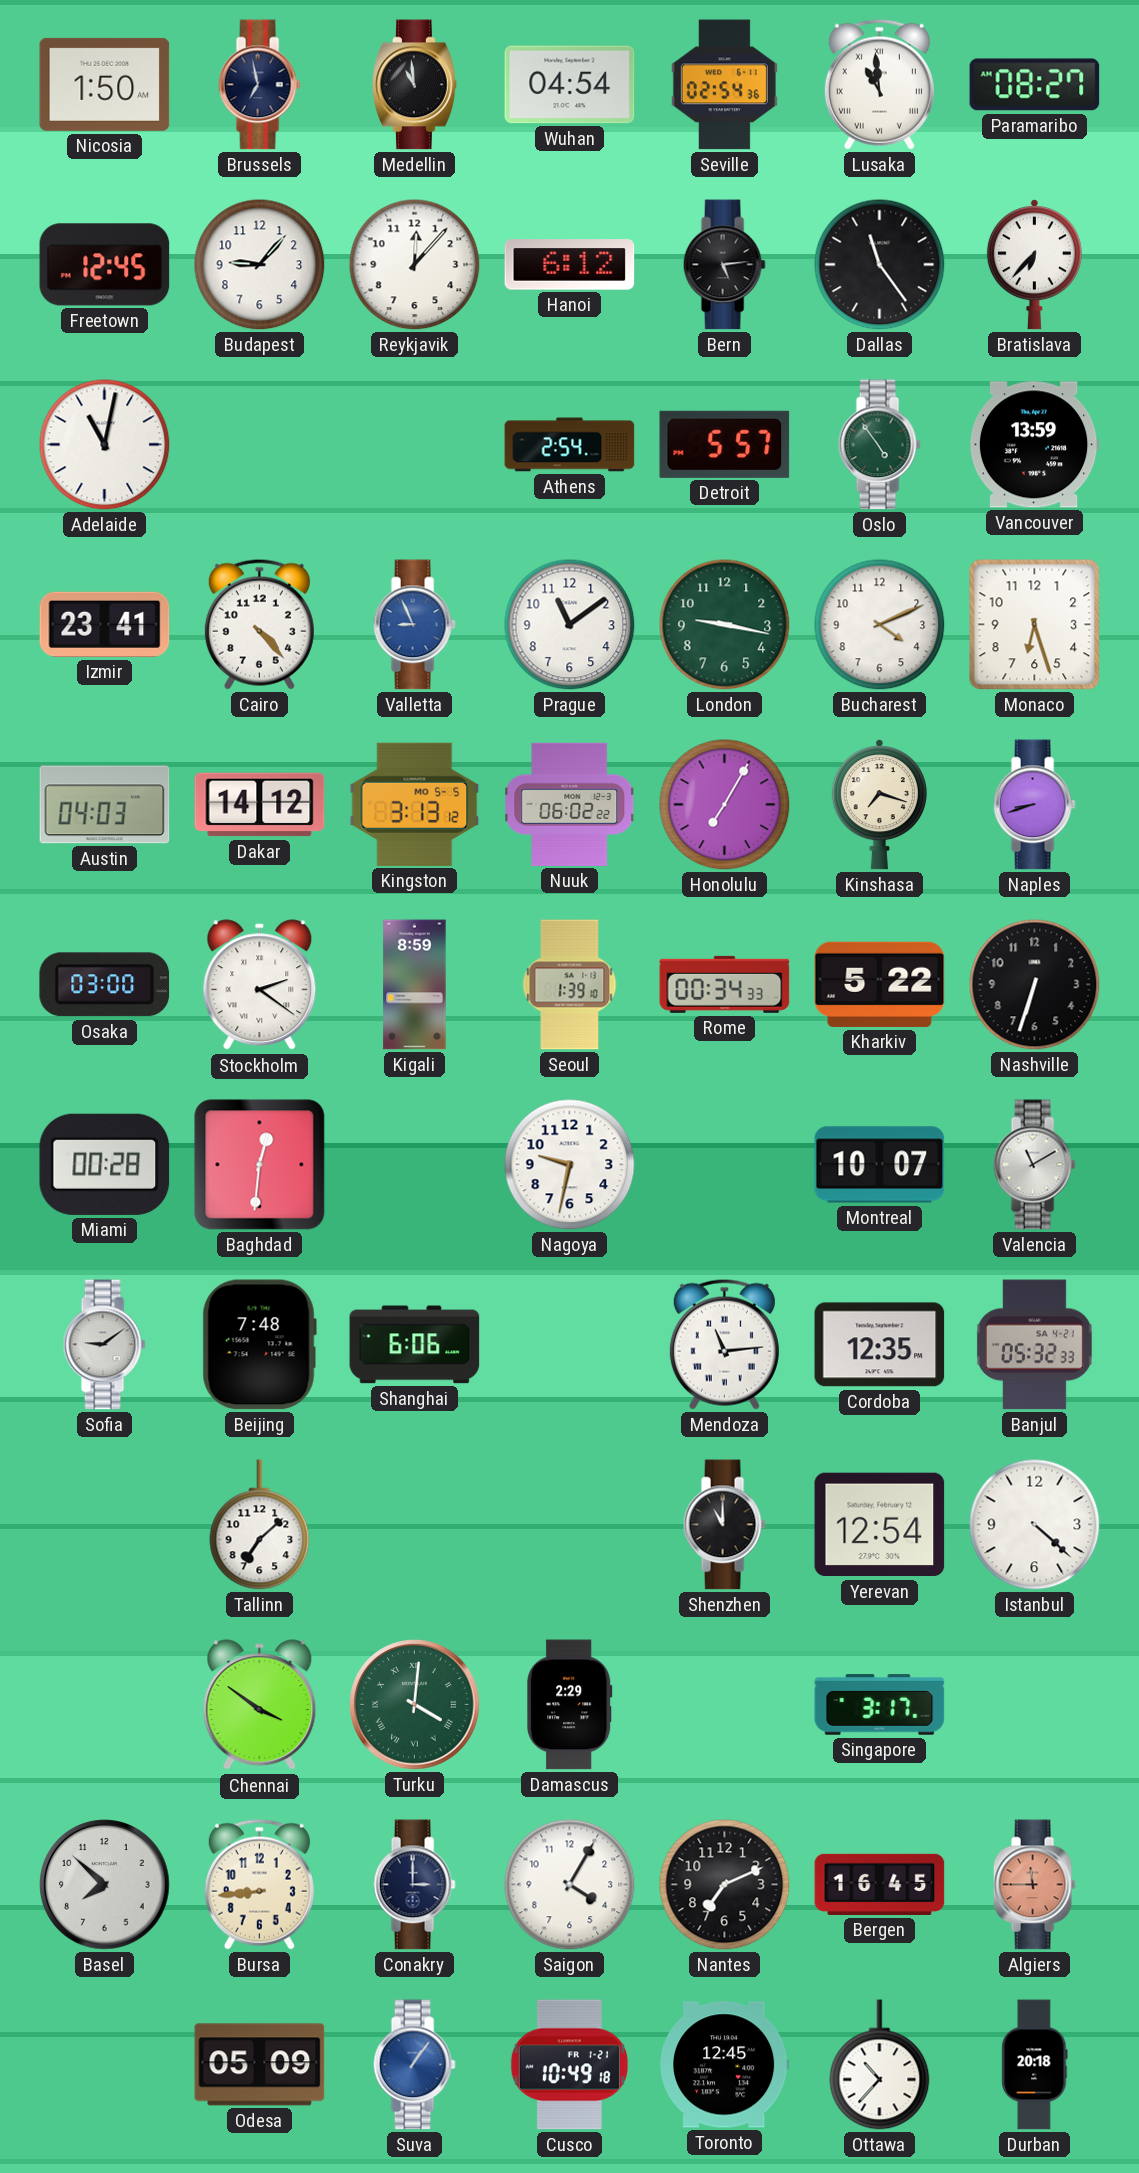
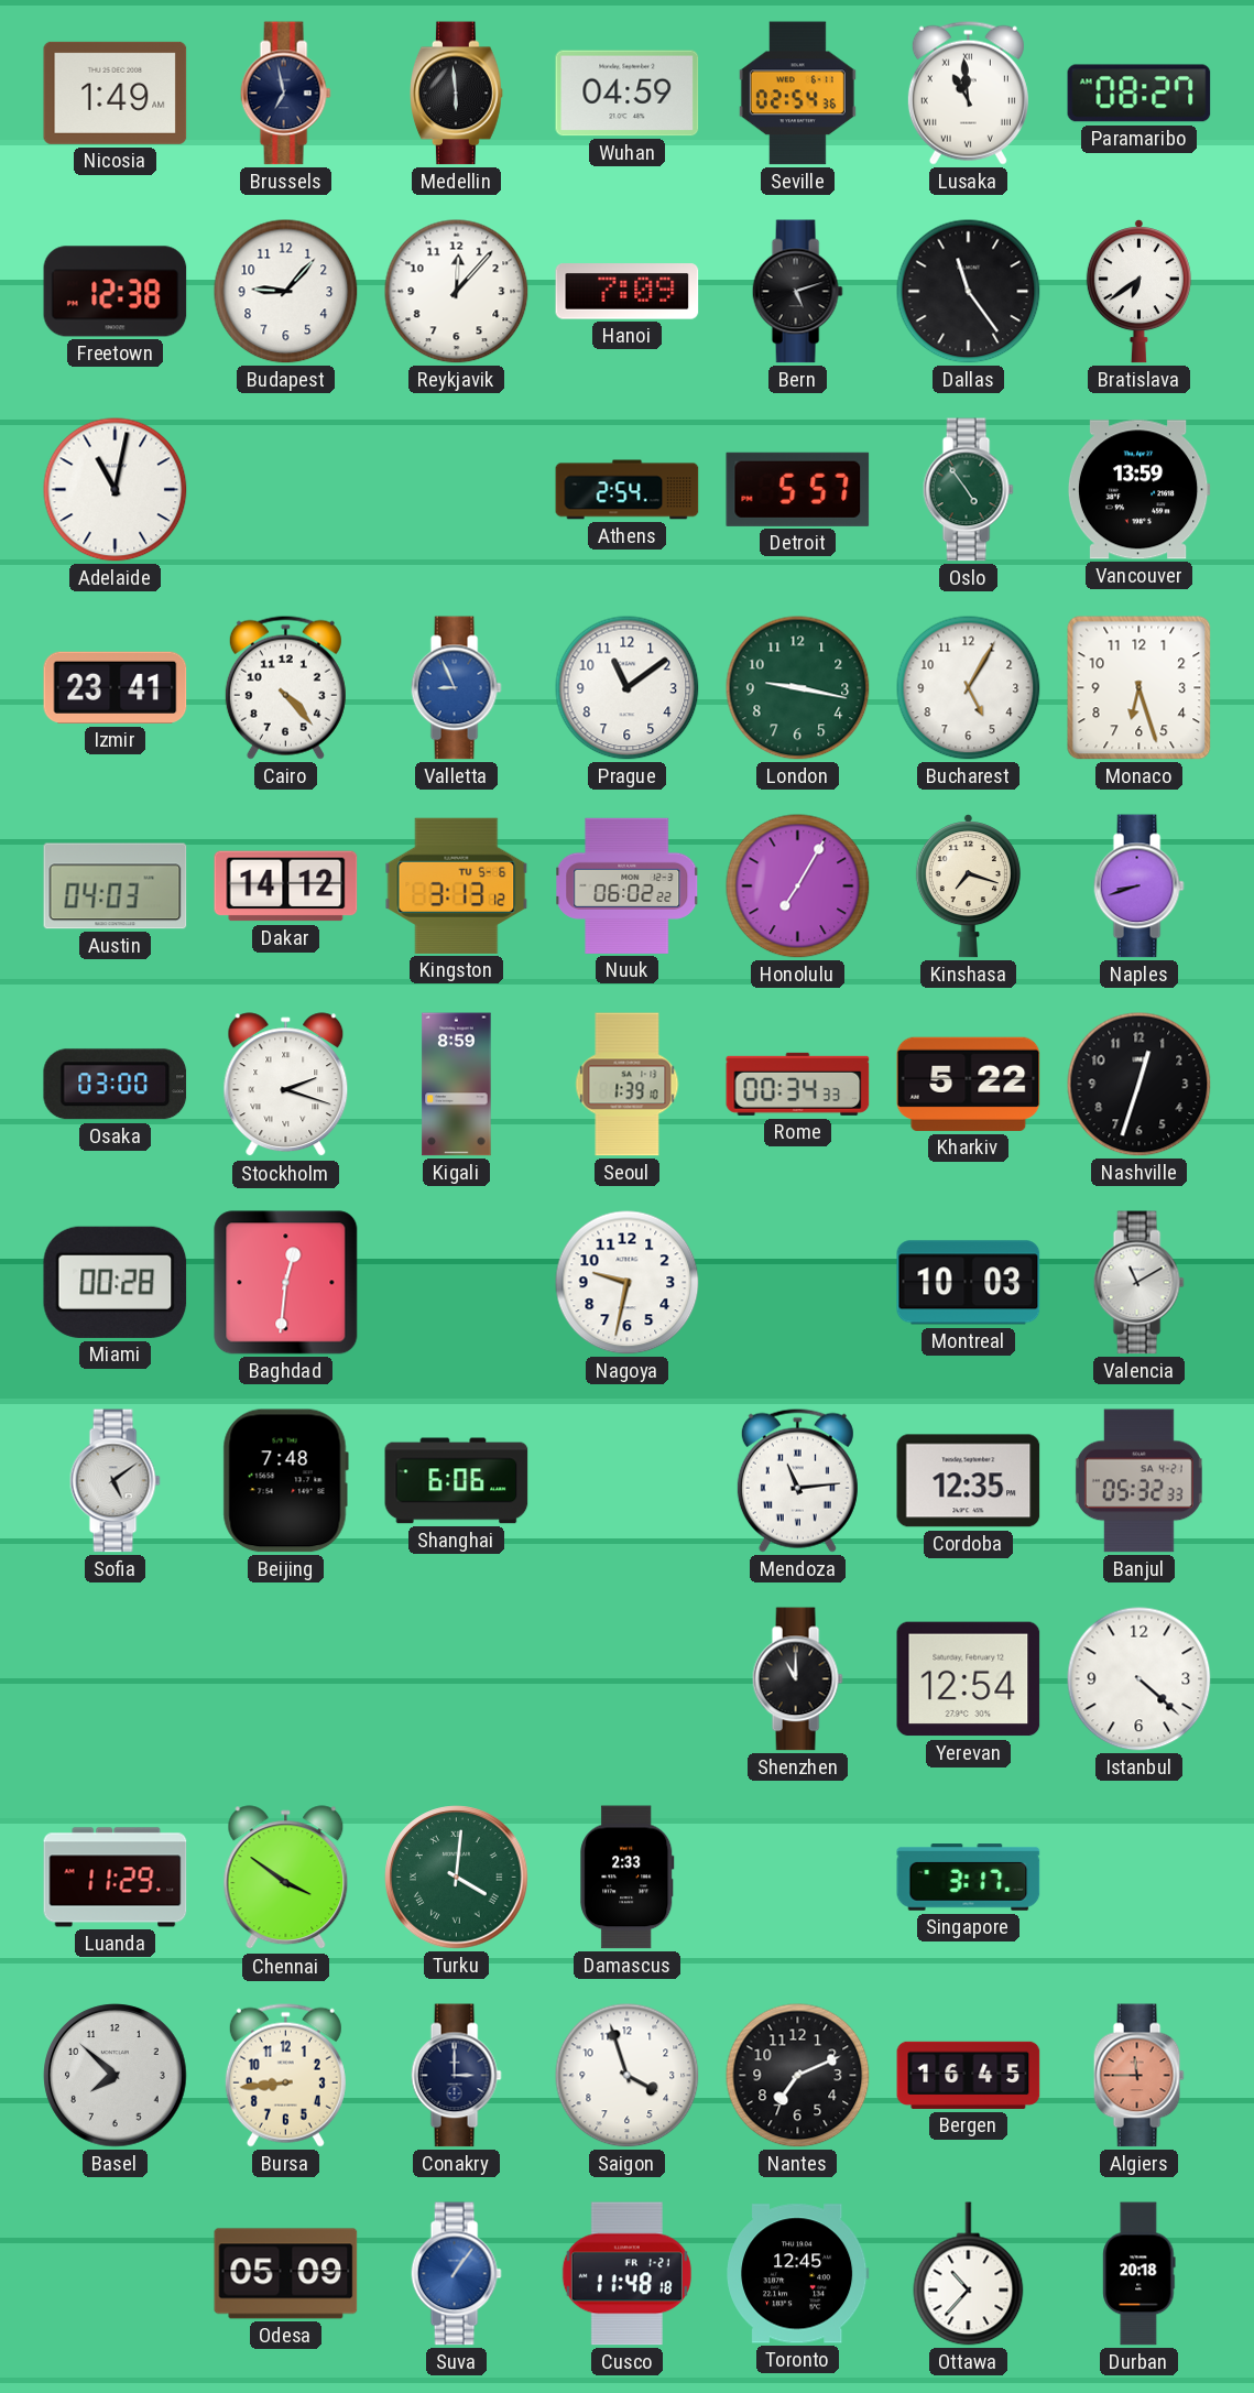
Nicosia: 1:50 -> 1:49
Medellin: 10:59 -> 5:59
Wuhan: 04:54 -> 04:59
Freetown: 12:45 -> 12:38
Hanoi: 6:12 -> 7:09
Bern: 5:14 -> 5:12
Bratislava: 6:37 -> 6:39
Bucharest: 4:11 -> 5:05
Kingston date: MO 5-5 -> TU 5-6
Stockholm: 2:21 -> 2:18
Nashville: 6:33 -> 12:33
Montreal: 10:07 -> 10:03
Sofia: 9:09 -> 5:09
Tallinn: 7:08 -> none
Luanda: none -> 11:29
Damascus: 2:29 -> 2:33
Saigon: 4:05 -> 3:57
Cusco: 10:49 -> 11:48
